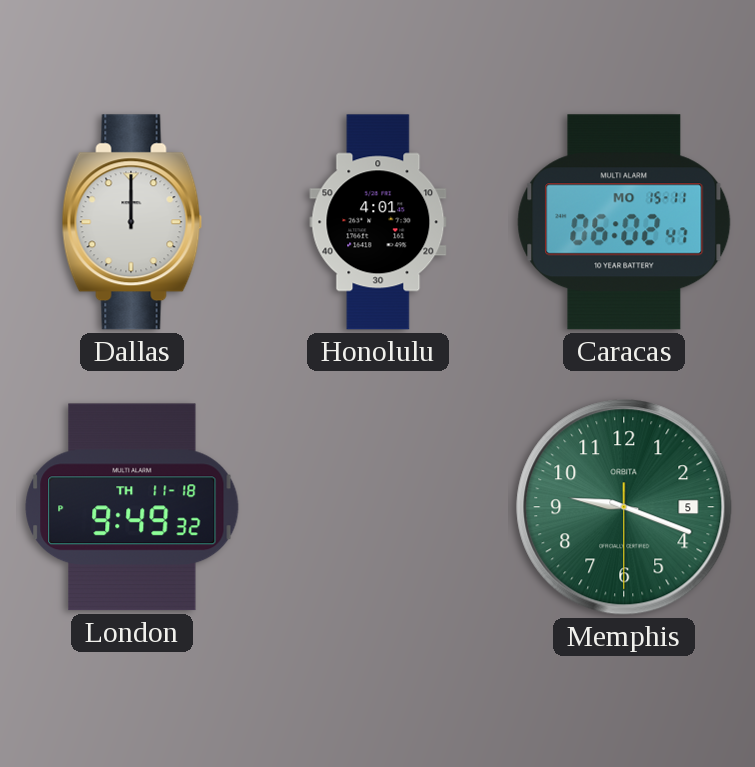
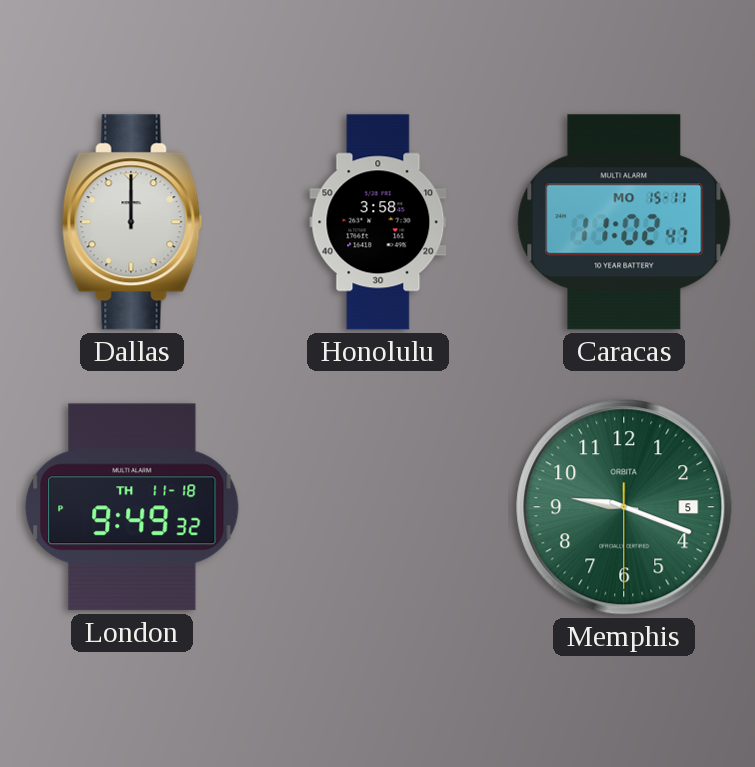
Honolulu: 4:01 -> 3:58
Caracas: 06:02 -> 11:02
